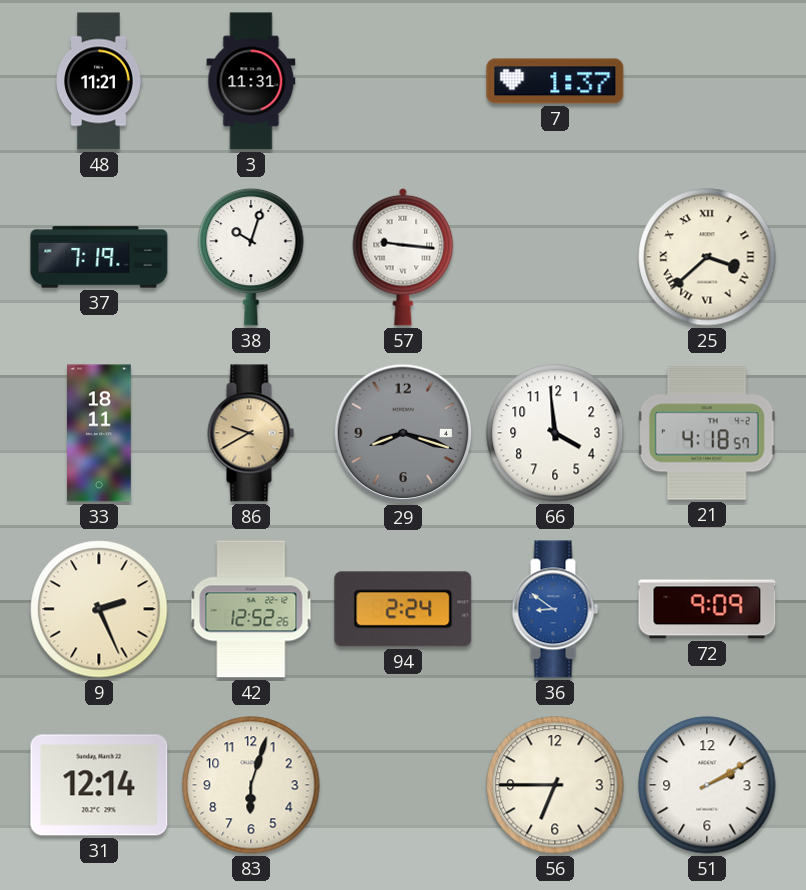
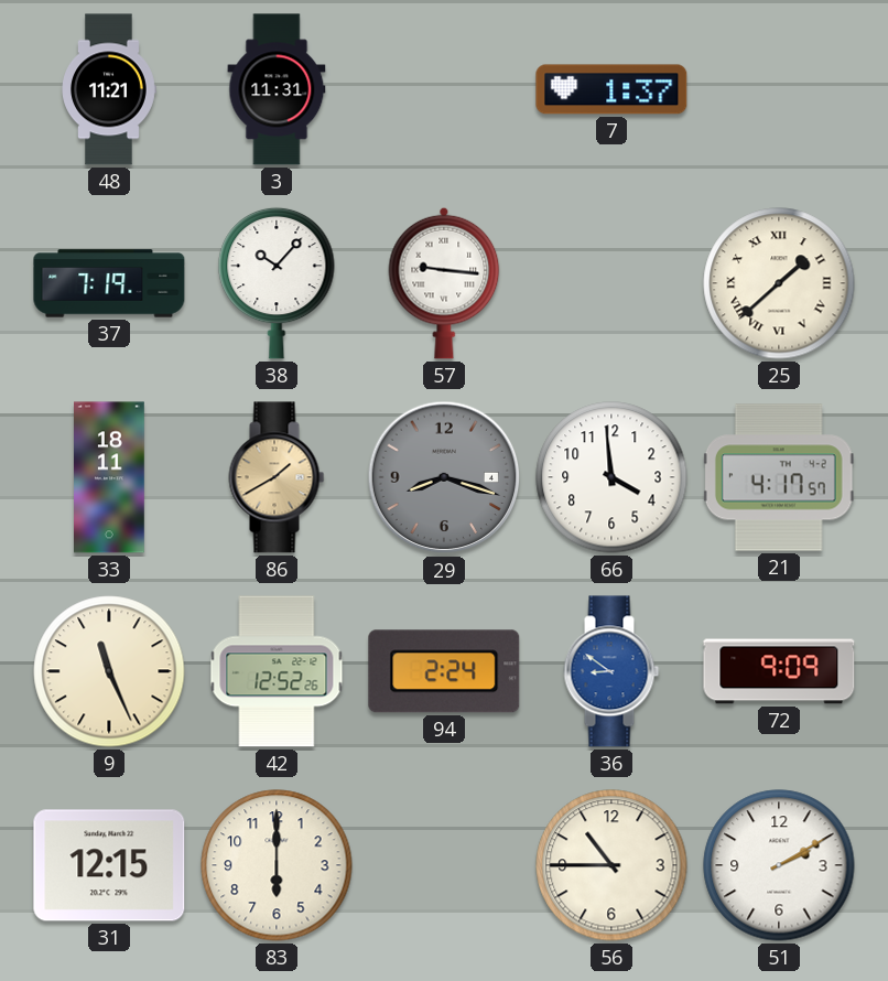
38: 10:03 -> 10:07
25: 3:38 -> 1:38
86: 9:40 -> 1:40
21: 4:18 -> 4:17
9: 2:26 -> 11:26
31: 12:14 -> 12:15
83: 6:03 -> 6:00
56: 6:45 -> 10:45
